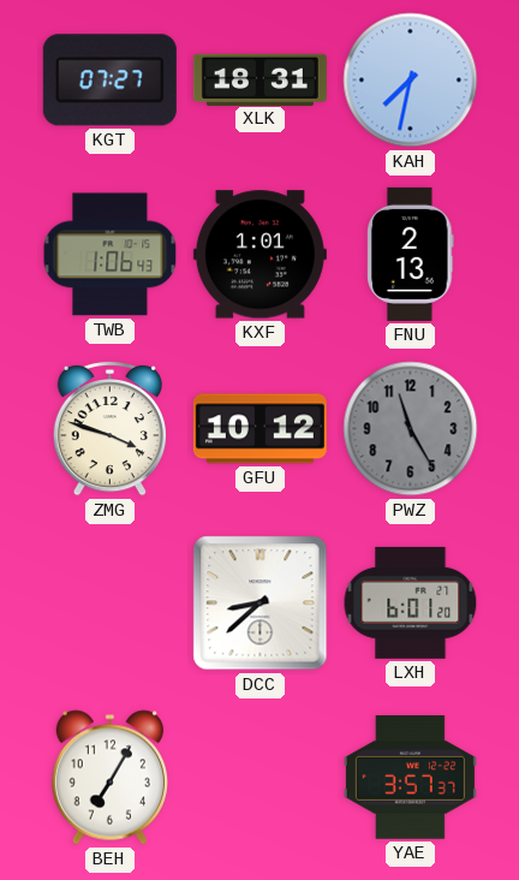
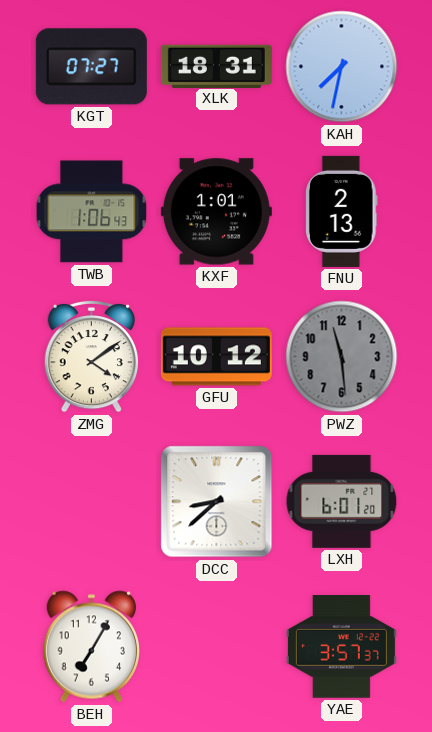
ZMG: 3:48 -> 4:09
PWZ: 11:25 -> 11:29
